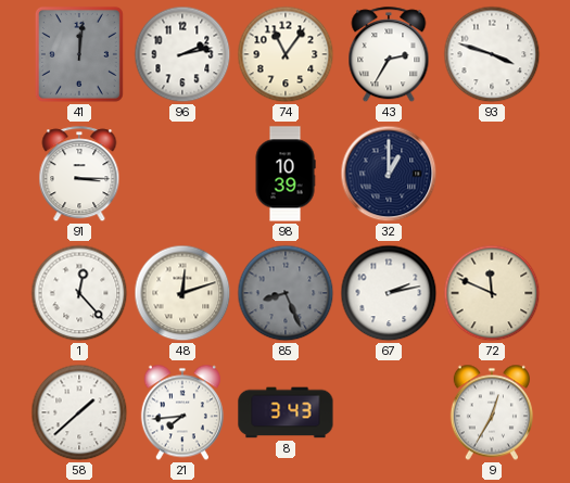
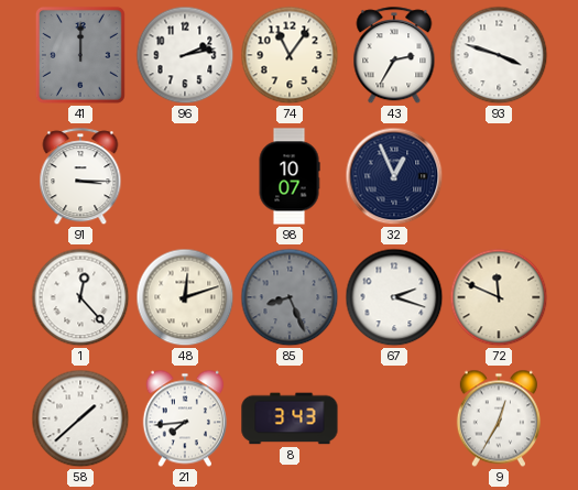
41: 12:01 -> 12:00
98: 10:39 -> 10:07
32: 1:00 -> 12:56
67: 2:13 -> 2:18
